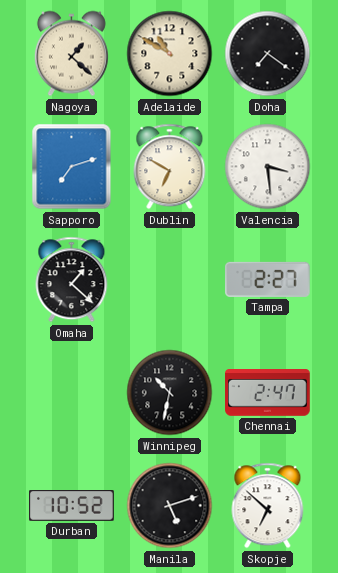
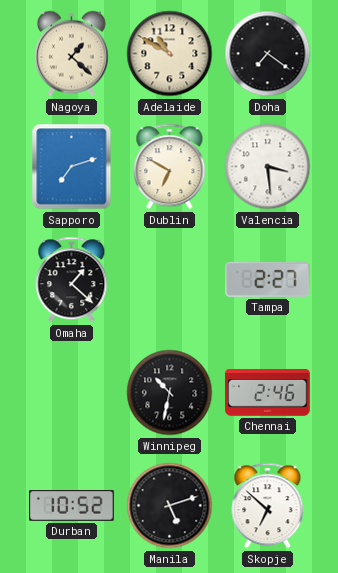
Chennai: 2:47 -> 2:46
